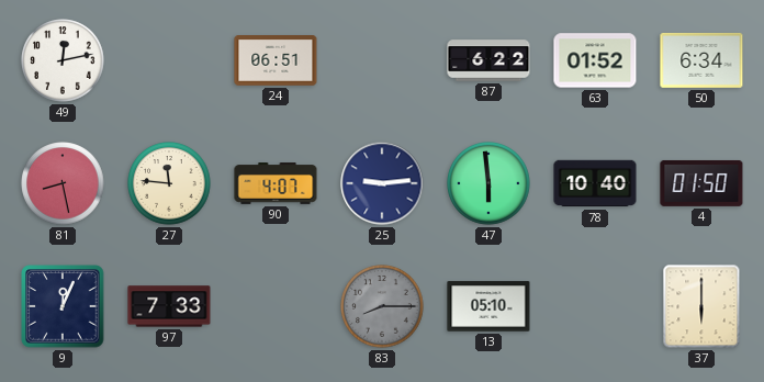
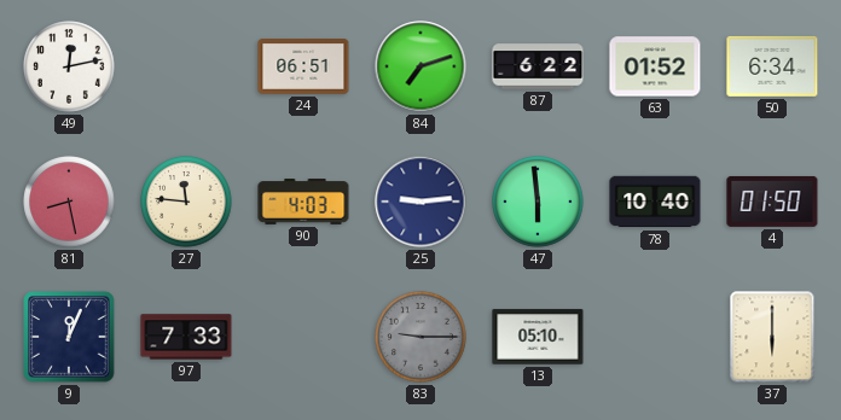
84: none -> 7:12
90: 4:07 -> 4:03
83: 8:15 -> 9:15
